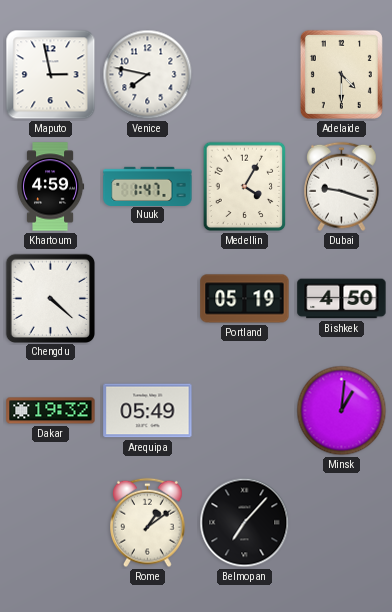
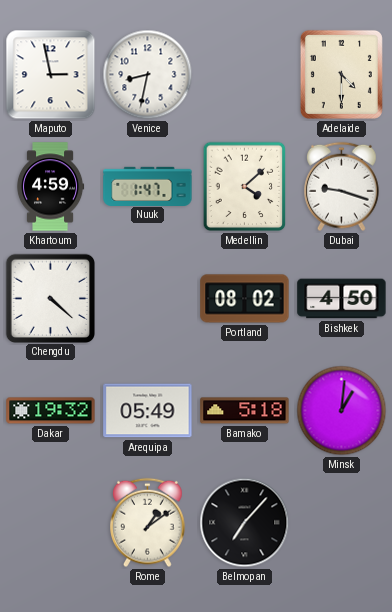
Venice: 7:47 -> 8:32
Medellin: 4:05 -> 4:08
Portland: 05:19 -> 08:02
Bamako: none -> 5:18
